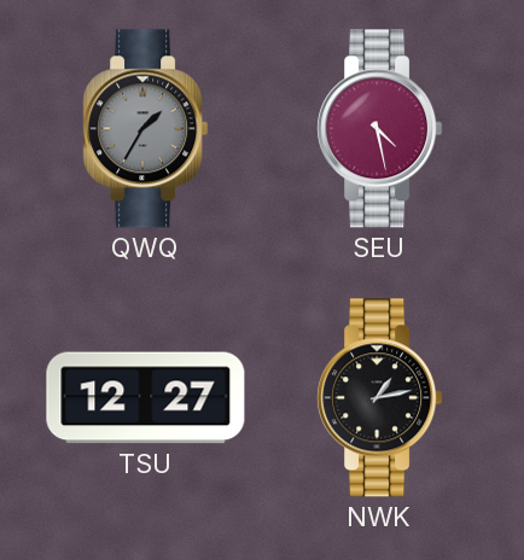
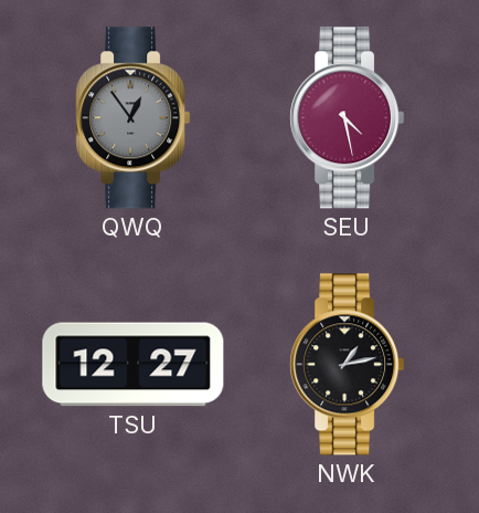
QWQ: 1:35 -> 12:54
